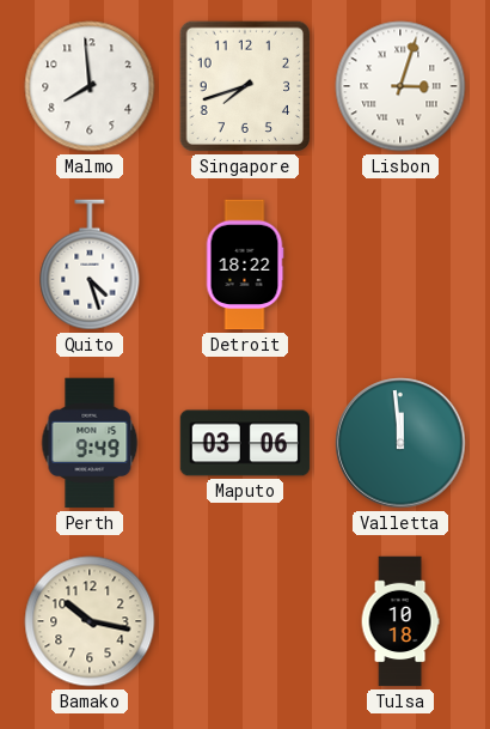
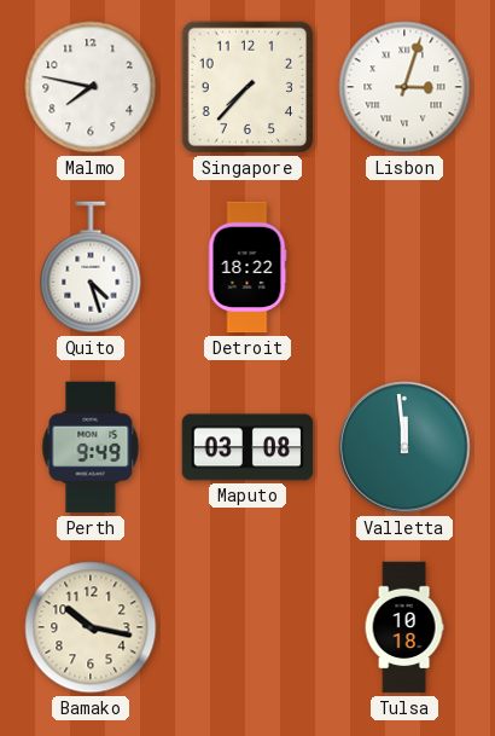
Malmo: 7:59 -> 7:47
Singapore: 7:42 -> 7:37
Maputo: 03:06 -> 03:08
